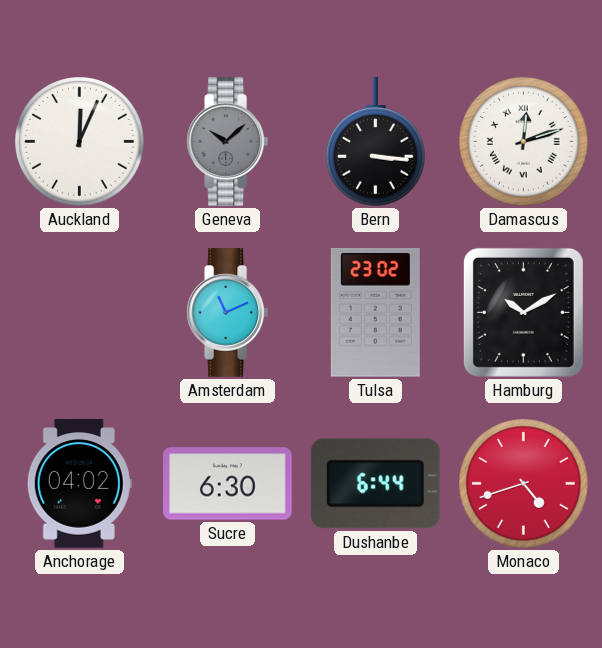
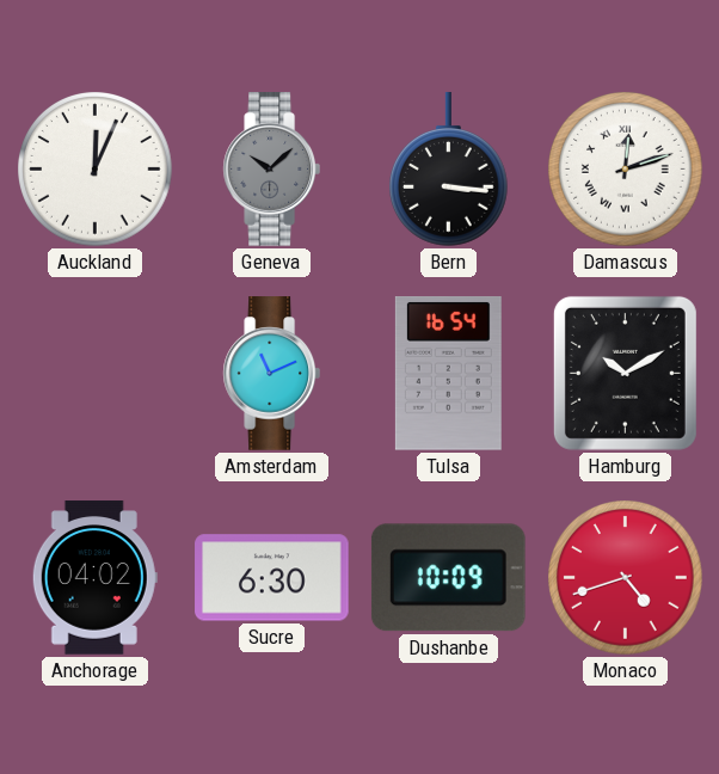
Tulsa: 23:02 -> 16:54
Dushanbe: 6:44 -> 10:09
